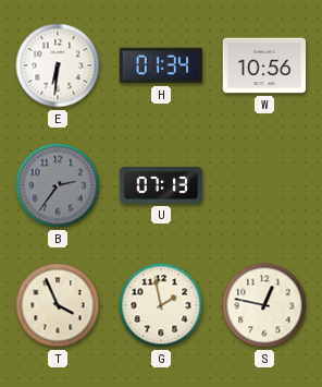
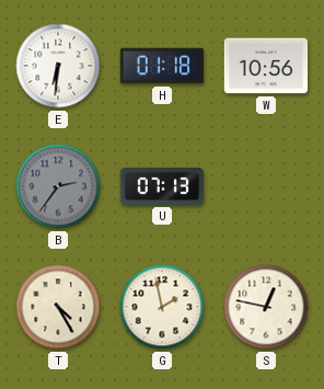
H: 01:34 -> 01:18
T: 3:56 -> 4:25
